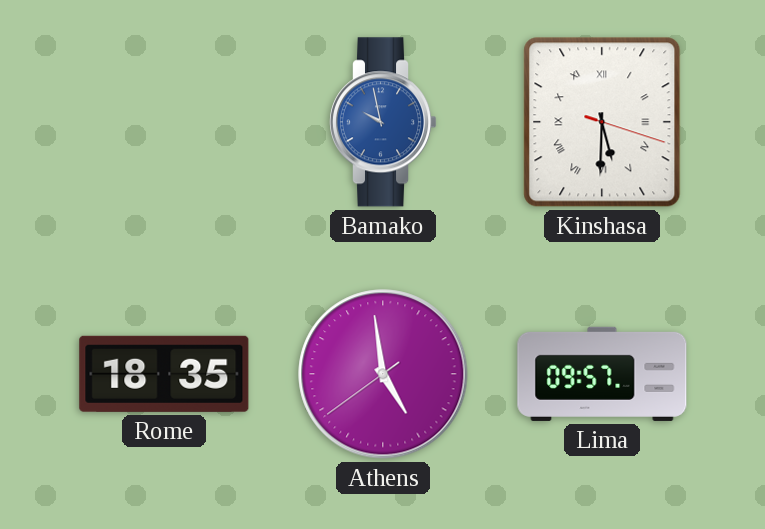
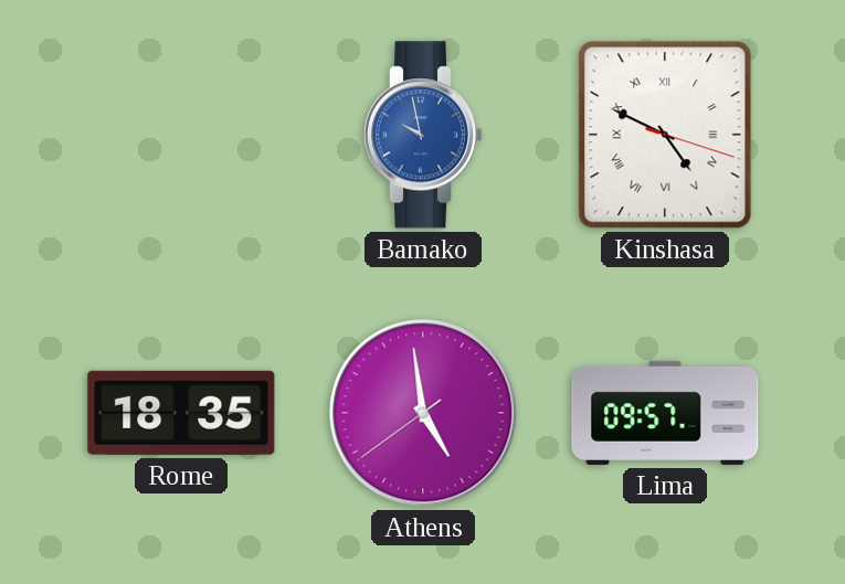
Kinshasa: 5:30 -> 4:49
